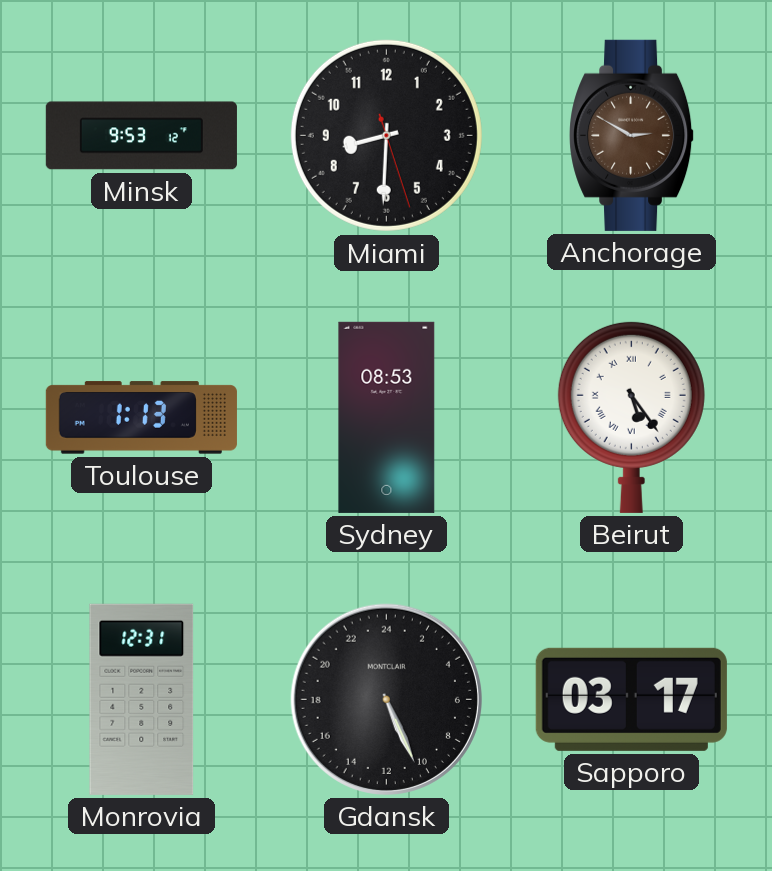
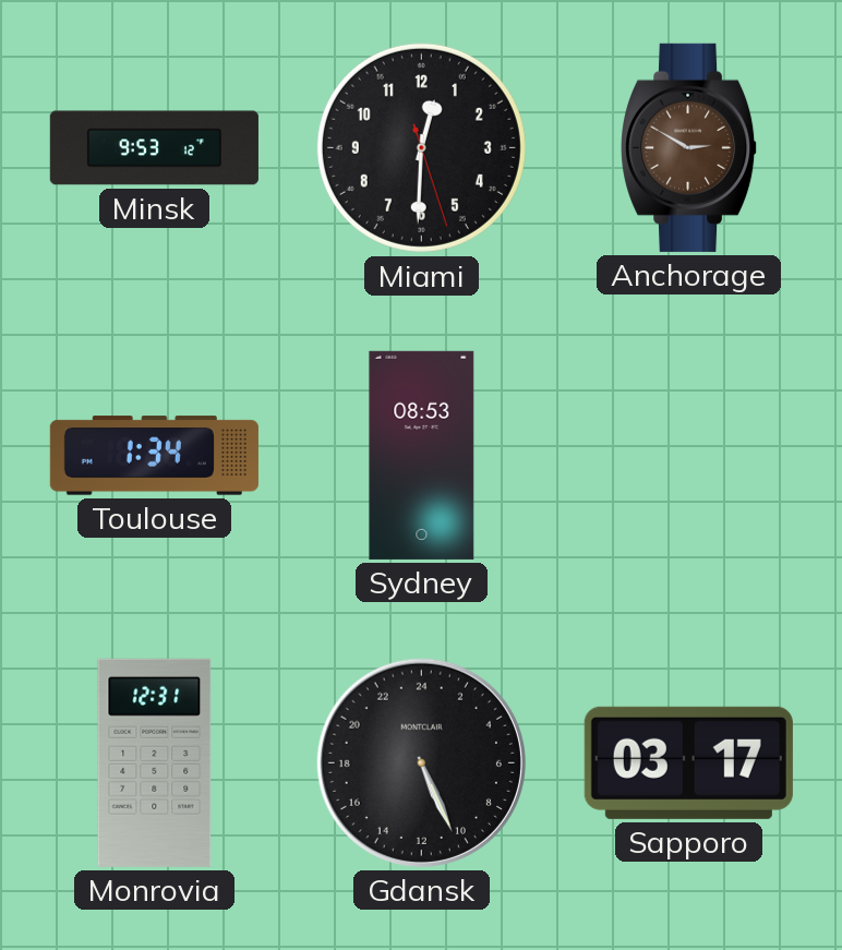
Miami: 8:30 -> 12:30
Toulouse: 1:13 -> 1:34
Beirut: 5:24 -> none
